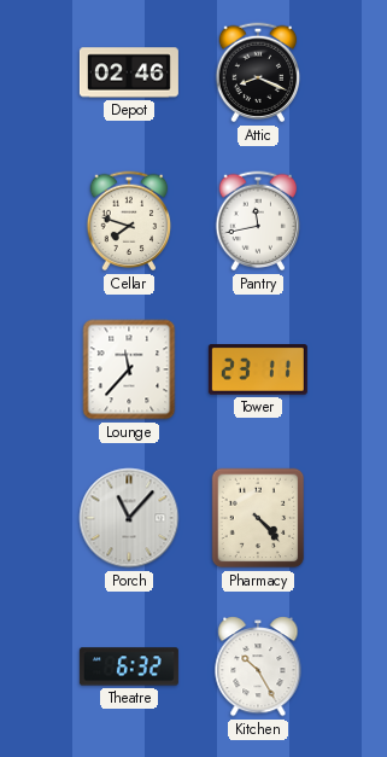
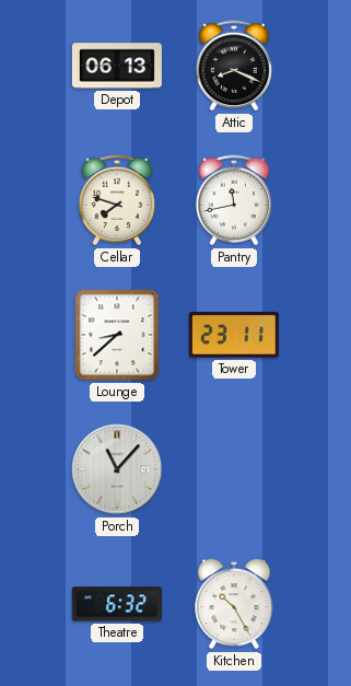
Depot: 02:46 -> 06:13
Lounge: 11:37 -> 8:38
Pharmacy: 4:23 -> none
